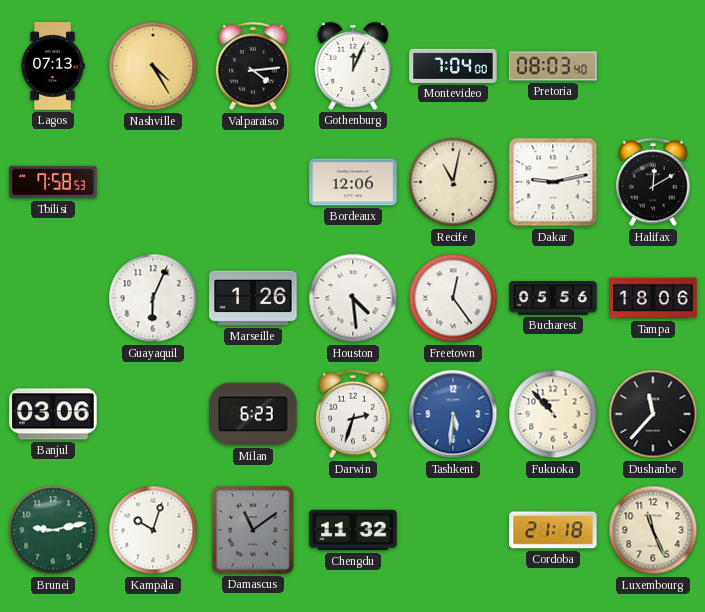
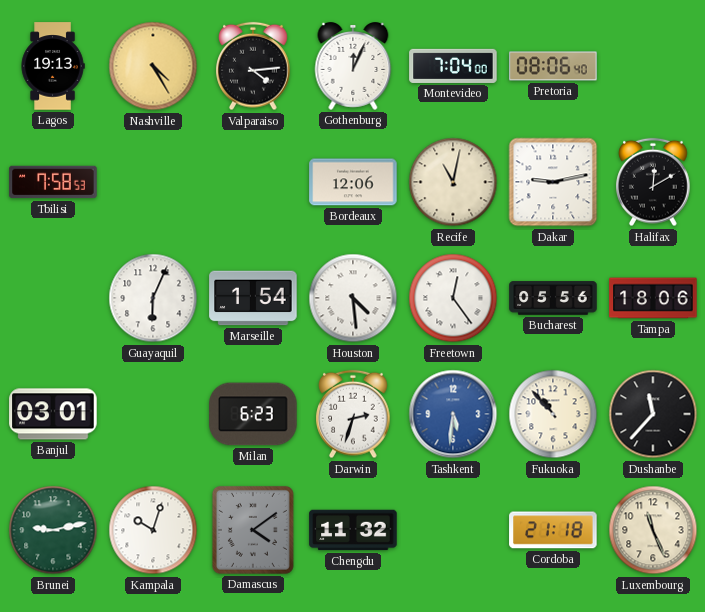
Lagos: 07:13 -> 19:13
Pretoria: 08:03 -> 08:06
Marseille: 1:26 -> 1:54
Banjul: 03:06 -> 03:01
Damascus: 11:09 -> 4:09
